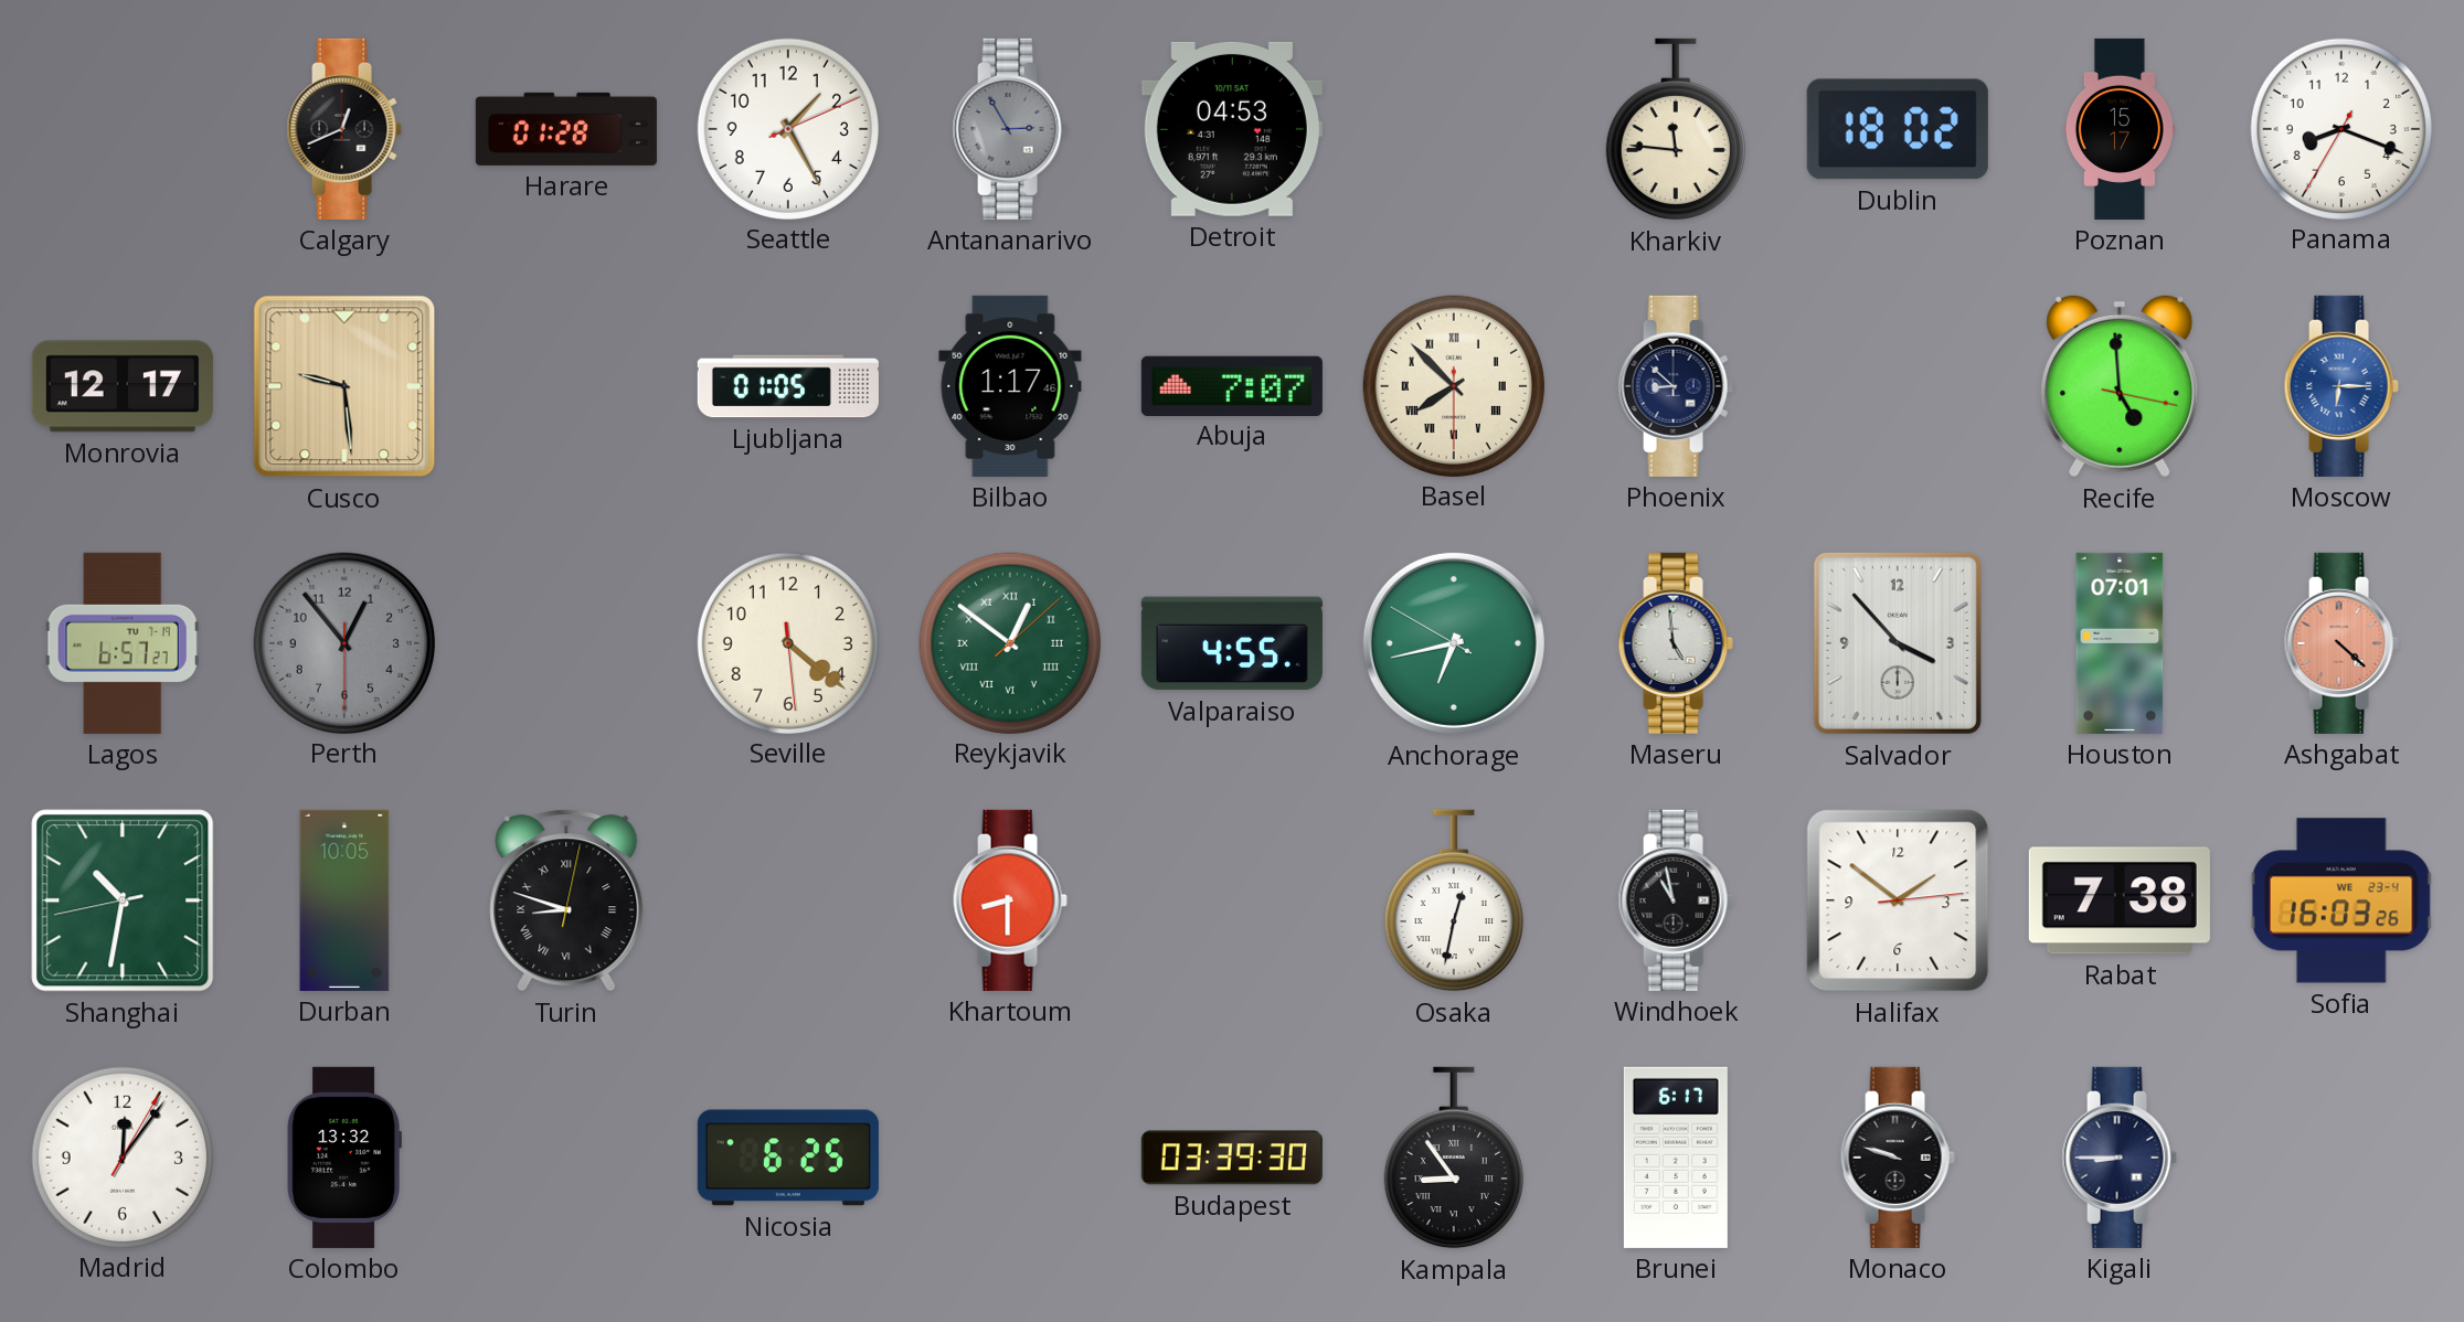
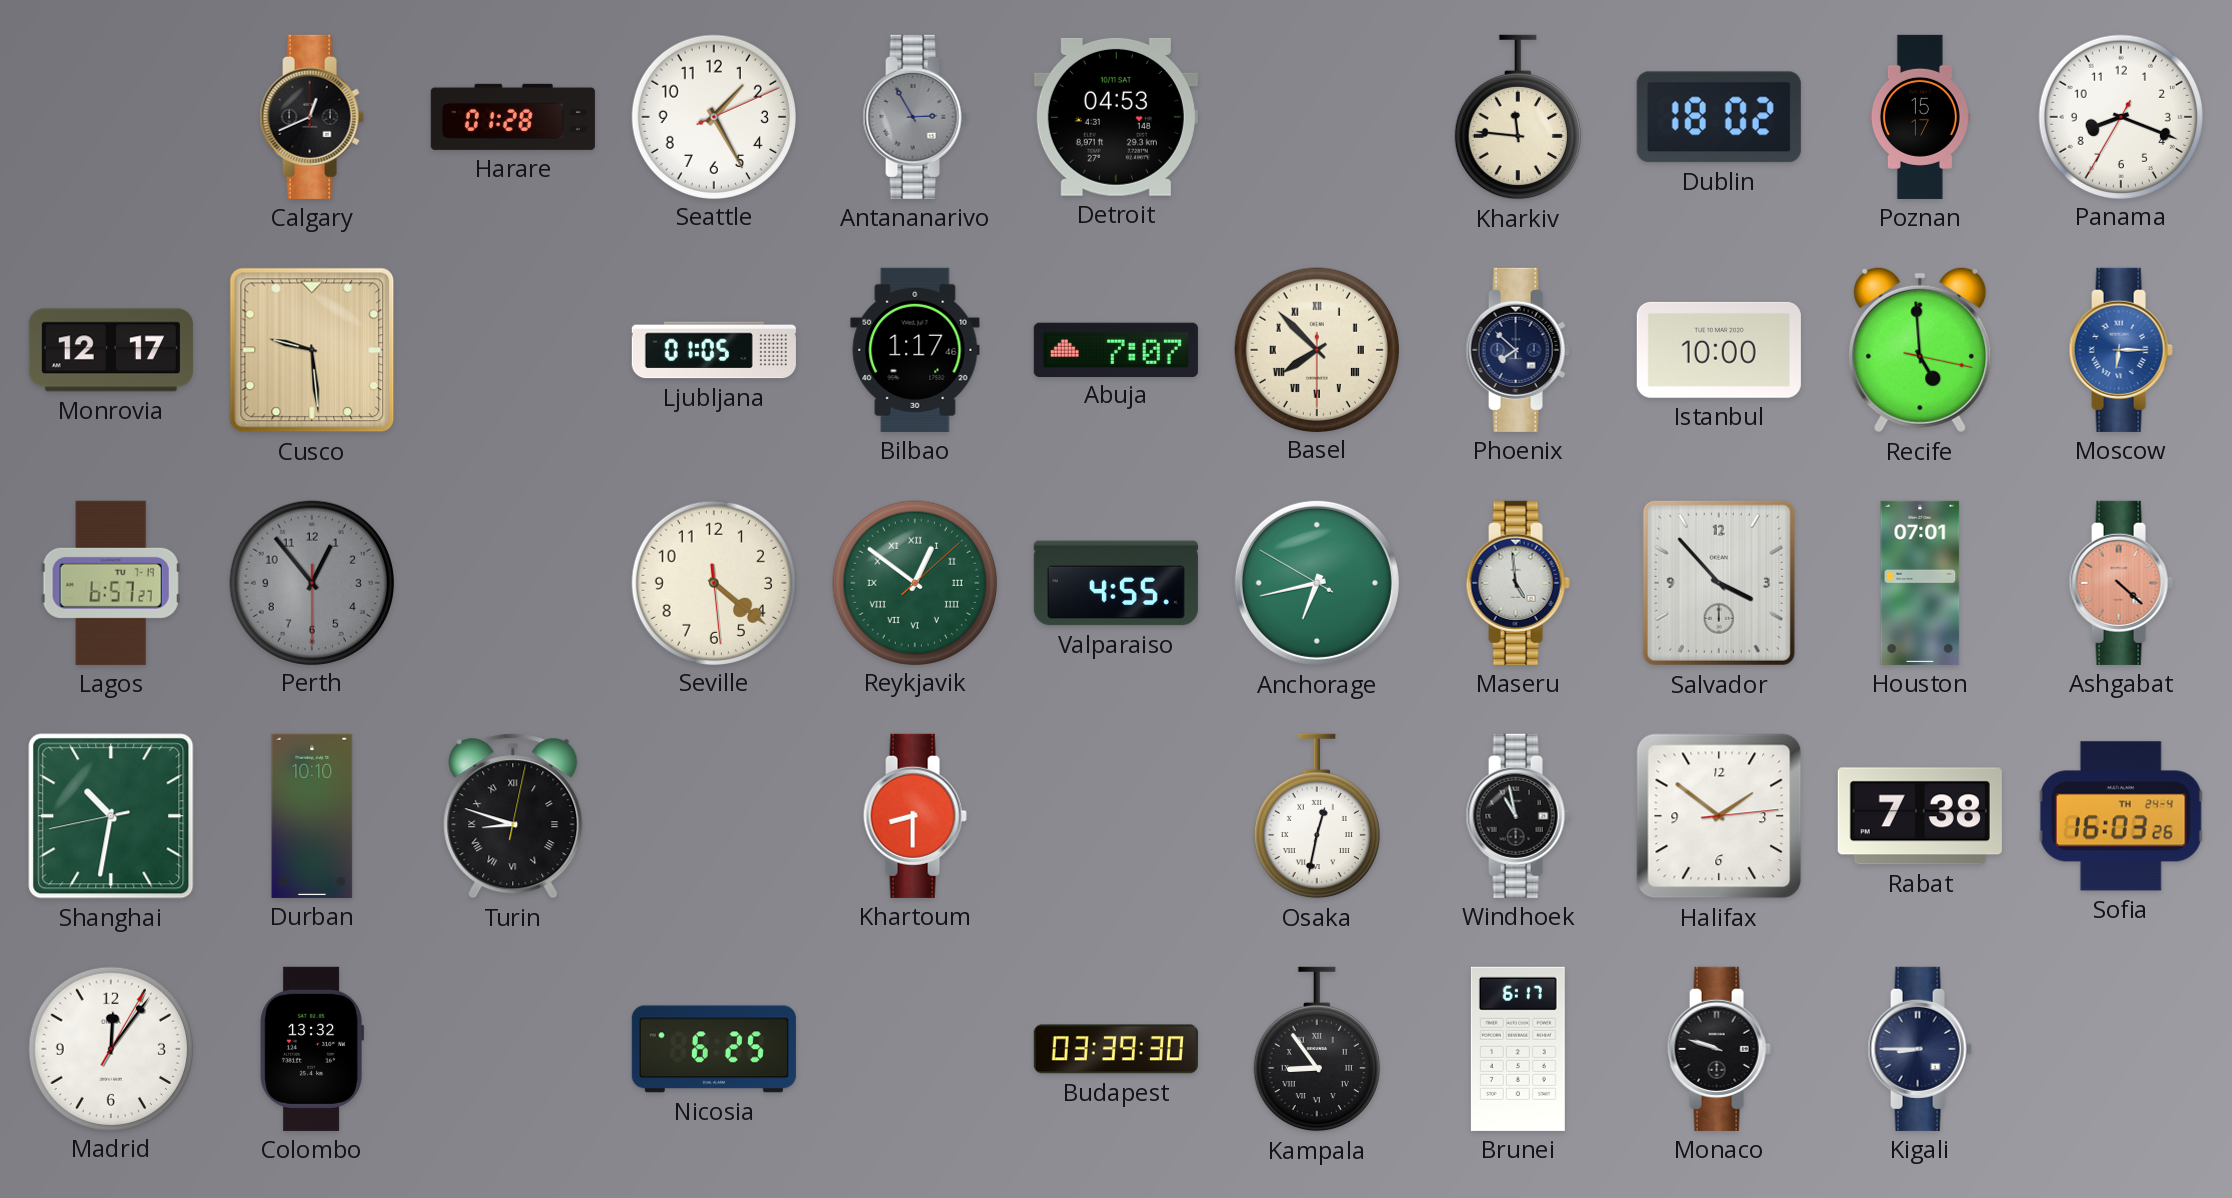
Phoenix: 8:52 -> 7:52
Istanbul: none -> 10:00
Durban: 10:05 -> 10:10
Sofia date: WE 23-4 -> TH 24-4
